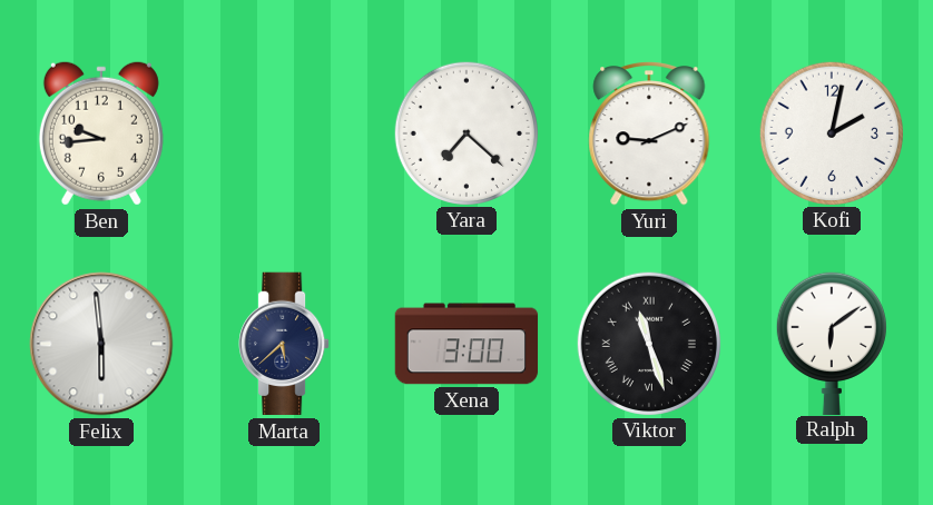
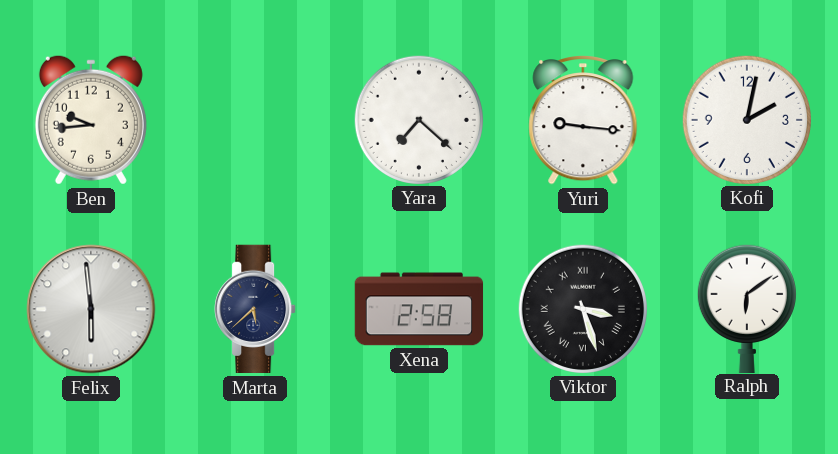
Yuri: 9:11 -> 9:16
Xena: 3:00 -> 2:58
Viktor: 11:27 -> 3:27
